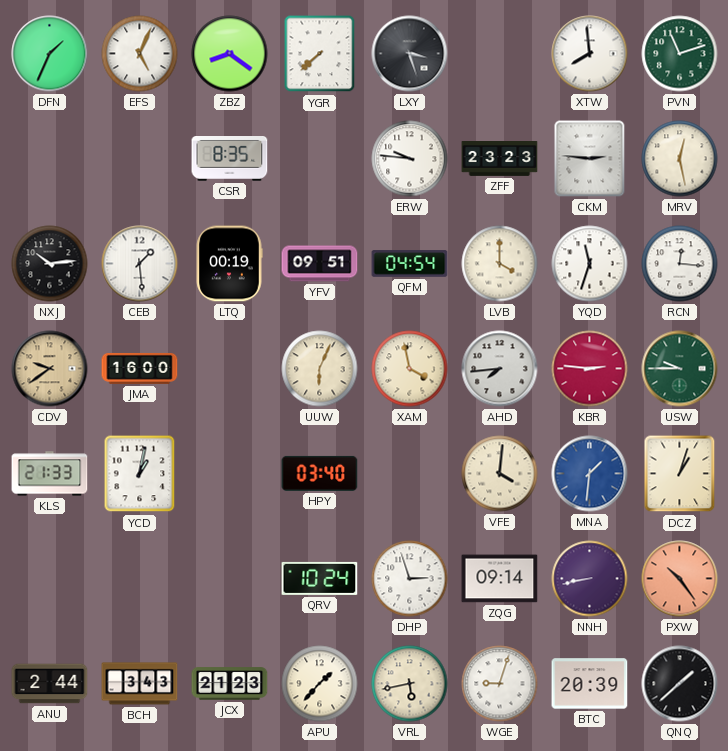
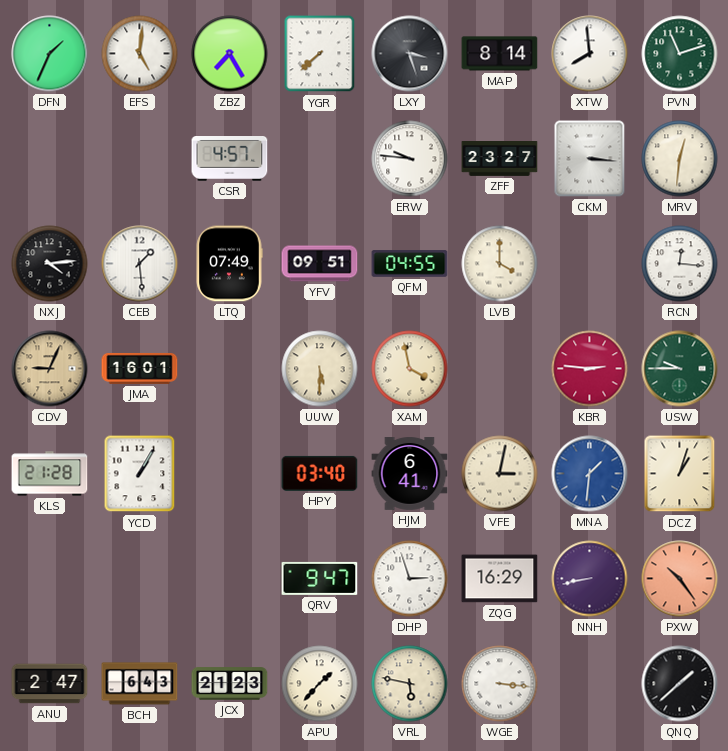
EFS: 5:04 -> 5:01
ZBZ: 8:21 -> 7:25
MAP: none -> 8:14
CSR: 8:35 -> 4:57
ZFF: 23:23 -> 23:27
CKM: 2:46 -> 3:16
MRV: 12:28 -> 12:31
NXJ: 10:14 -> 4:14
LTQ: 00:19 -> 07:49
QFM: 04:54 -> 04:55
YQD: 11:33 -> none
CDV: 9:39 -> 9:04
JMA: 16:00 -> 16:01
UUW: 6:04 -> 5:30
AHD: 7:44 -> none
KLS: 21:33 -> 21:28
YCD: 1:02 -> 1:05
HJM: none -> 6:41
VFE: 4:01 -> 3:02
QRV: 10:24 -> 9:47
ZQG: 09:14 -> 16:29
ANU: 2:44 -> 2:47
BCH: 3:43 -> 6:43
VRL: 5:43 -> 5:47
WGE: 9:03 -> 3:16
BTC: 20:39 -> none
